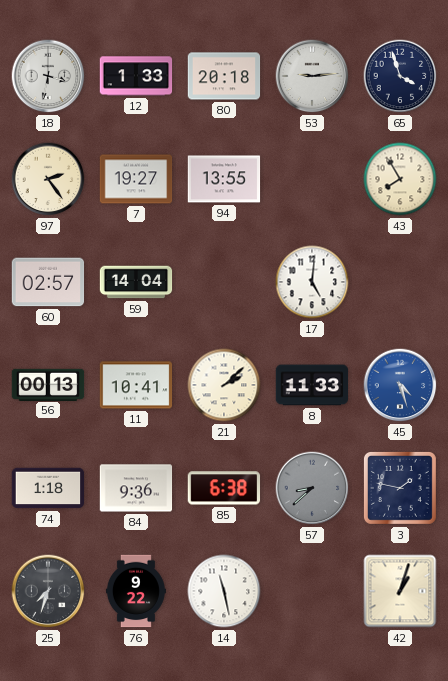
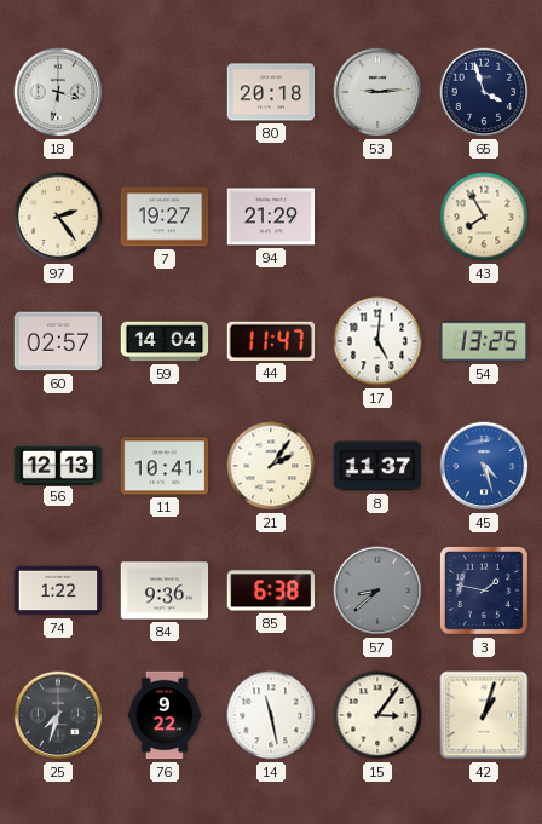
12: 1:33 -> none
94: 13:55 -> 21:29
44: none -> 11:47
54: none -> 13:25
56: 00:13 -> 12:13
21: 2:08 -> 2:06
8: 11:33 -> 11:37
74: 1:18 -> 1:22
15: none -> 3:06
